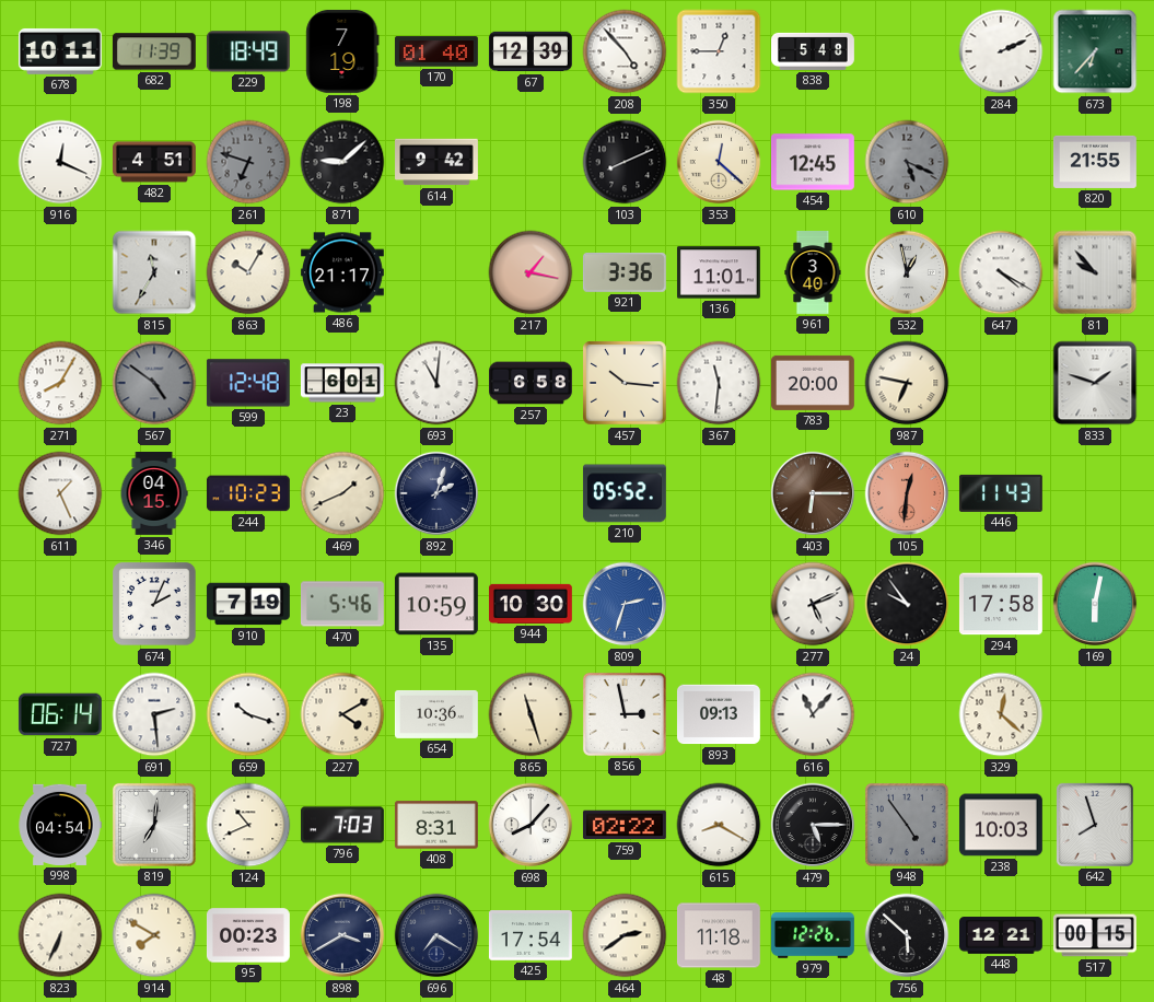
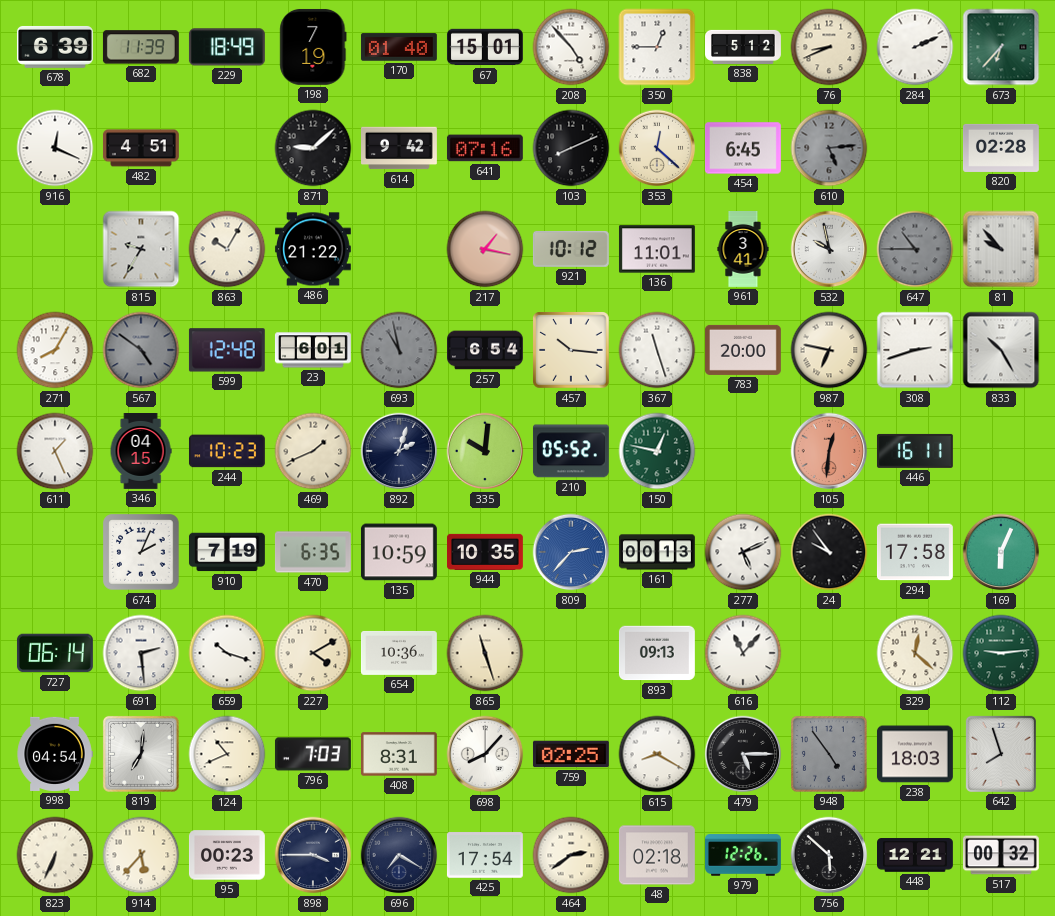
678: 10:11 -> 6:39
67: 12:39 -> 15:01
838: 5:48 -> 5:12
76: none -> 8:41
261: 6:48 -> none
641: none -> 07:16
454: 12:45 -> 6:45
610: 5:19 -> 5:14
820: 21:55 -> 02:28
815: 11:35 -> 9:35
486: 21:17 -> 21:22
921: 3:36 -> 10:12
961: 3:40 -> 3:41
532: 12:58 -> 9:58
647: 4:20 -> 10:45
647 dial: white -> grey
693: 11:01 -> 10:58
693 dial: white -> grey
257: 6:58 -> 6:54
367: 11:31 -> 11:27
308: none -> 2:42
833: 1:48 -> 10:25
335: none -> 10:01
150: none -> 12:47
403: 6:15 -> none
446: 11:43 -> 16:11
470: 5:46 -> 6:35
944: 10:30 -> 10:35
809: 2:33 -> 2:37
161: none -> 00:13
169: 6:02 -> 6:04
856: 2:58 -> none
112: none -> 9:14
759: 02:22 -> 02:25
238: 10:03 -> 18:03
914: 7:50 -> 5:37
898: 3:40 -> 3:45
48: 11:18 -> 02:18
517: 00:15 -> 00:32
